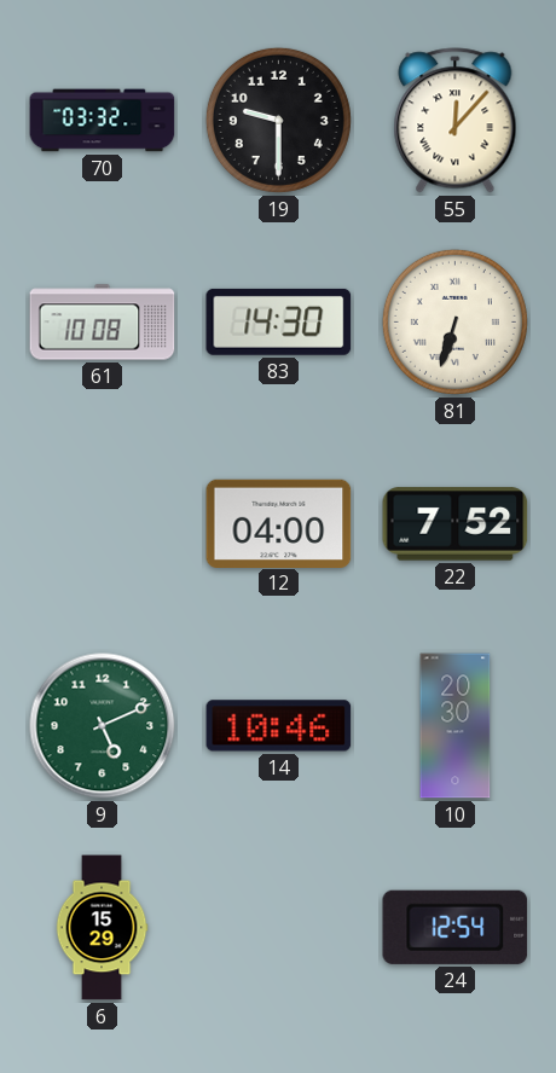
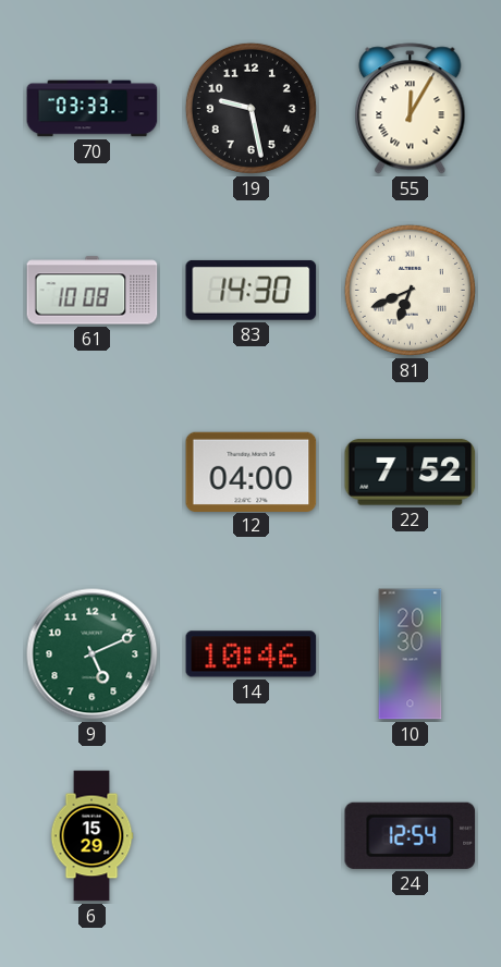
70: 03:32 -> 03:33
19: 9:30 -> 9:28
55: 12:07 -> 12:05
81: 6:33 -> 6:41
